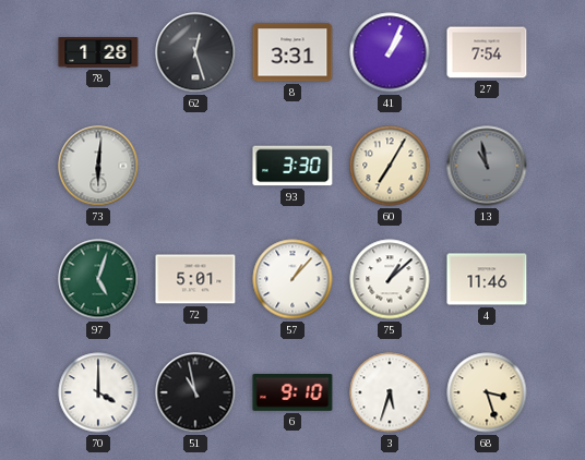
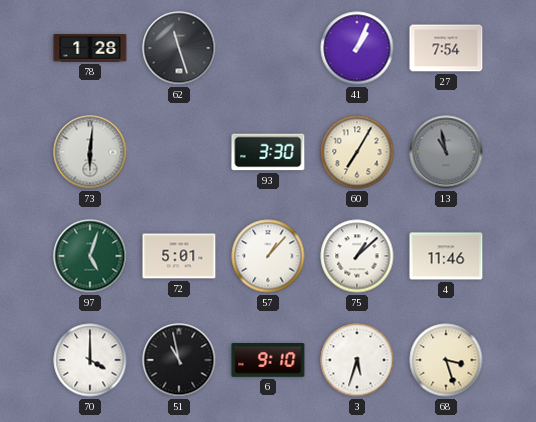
62: 12:27 -> 11:27
8: 3:31 -> none
